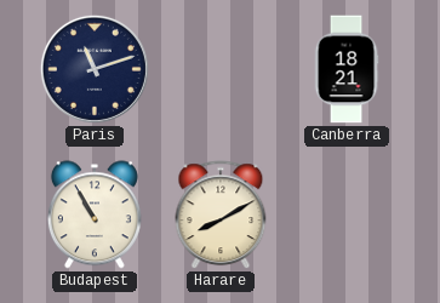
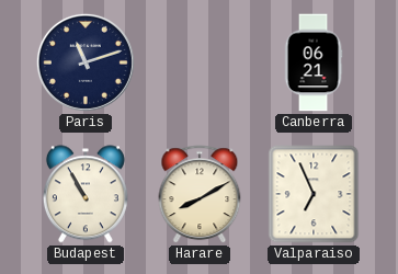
Canberra: 18:21 -> 06:21
Valparaiso: none -> 6:56
